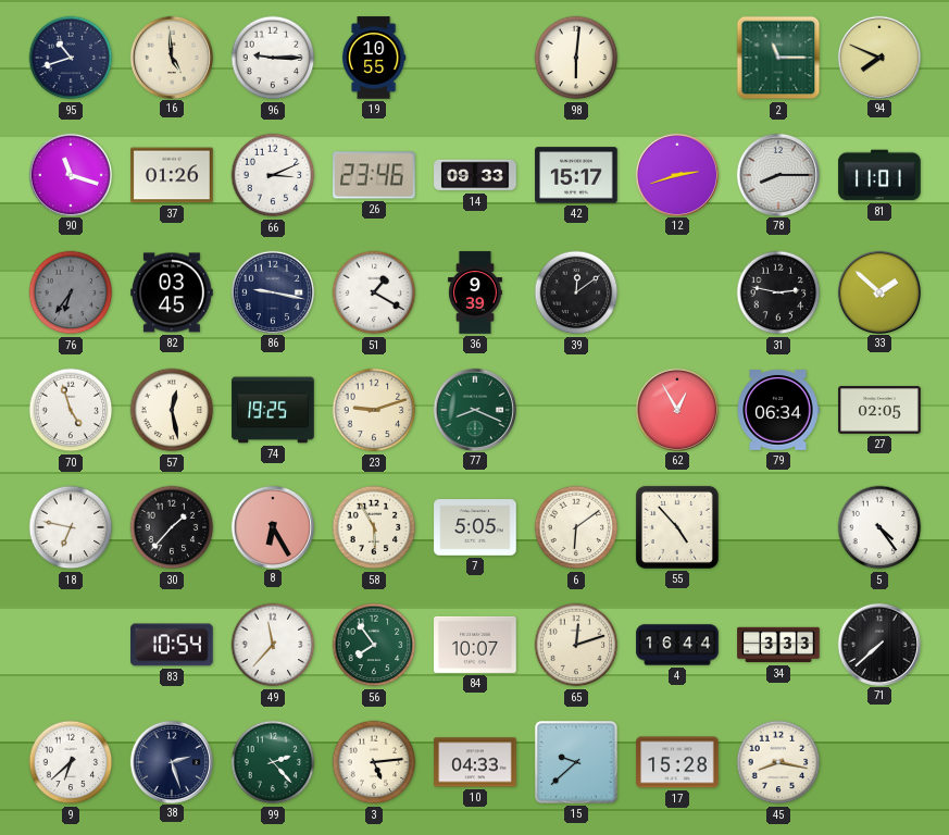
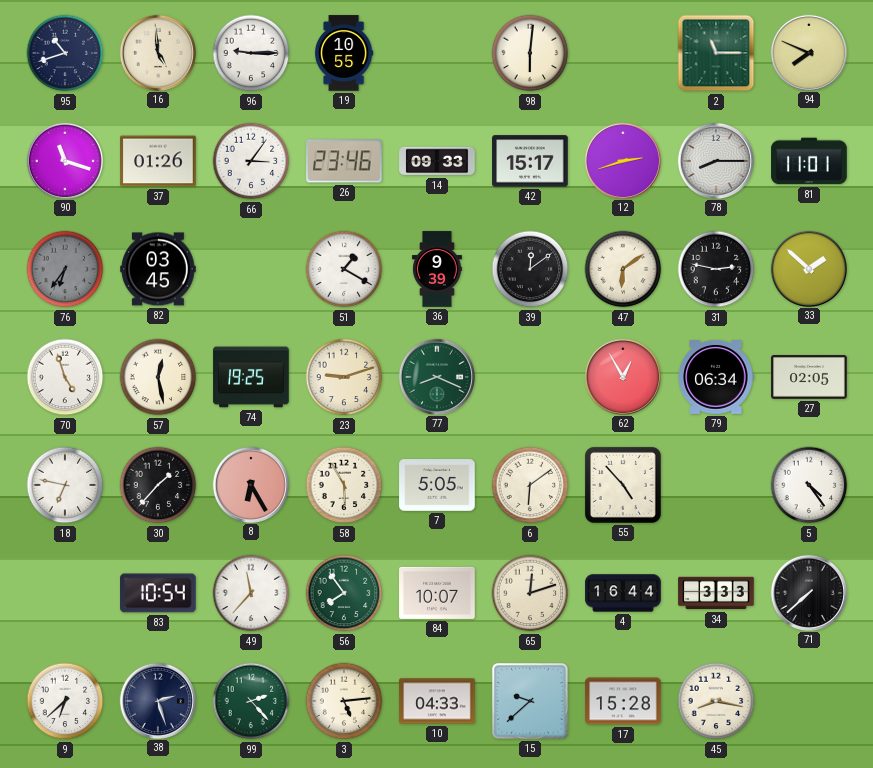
66: 3:11 -> 3:06
86: 9:17 -> none
47: none -> 6:09
